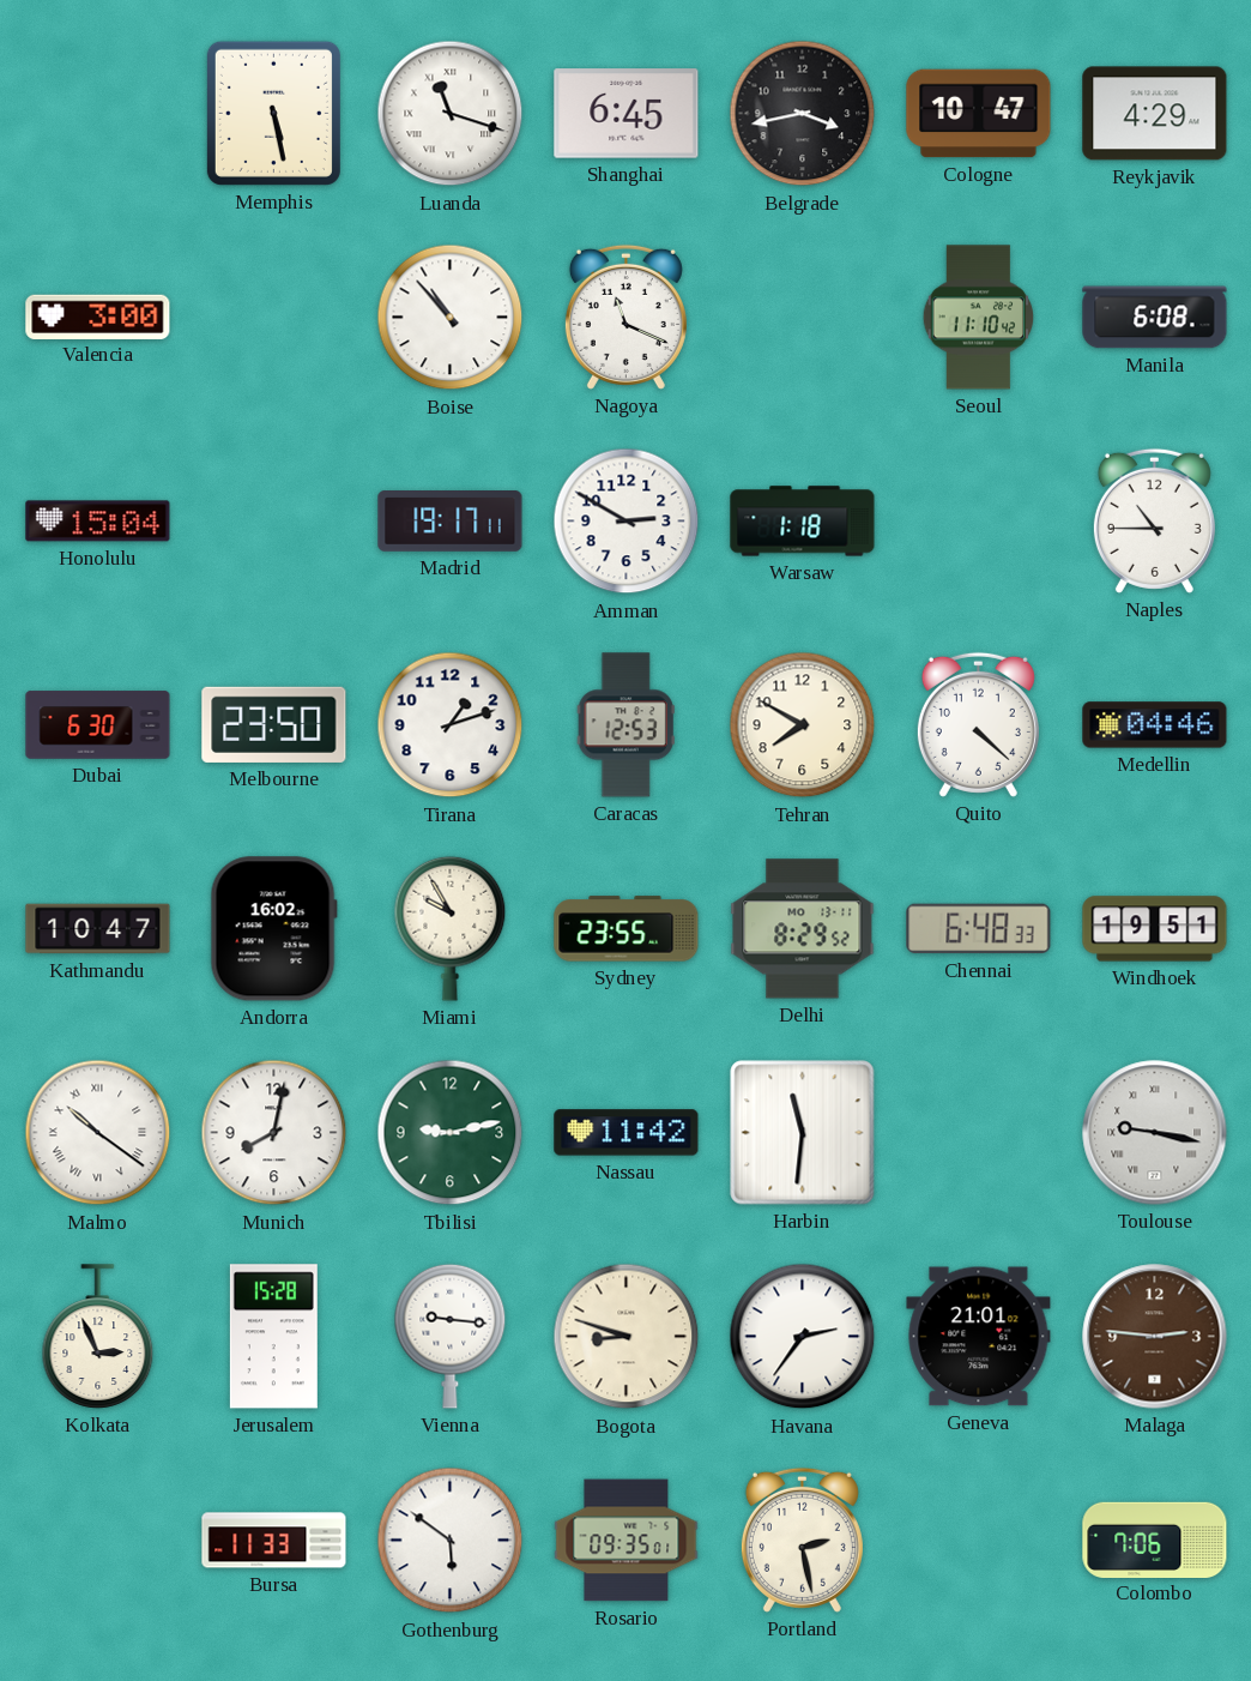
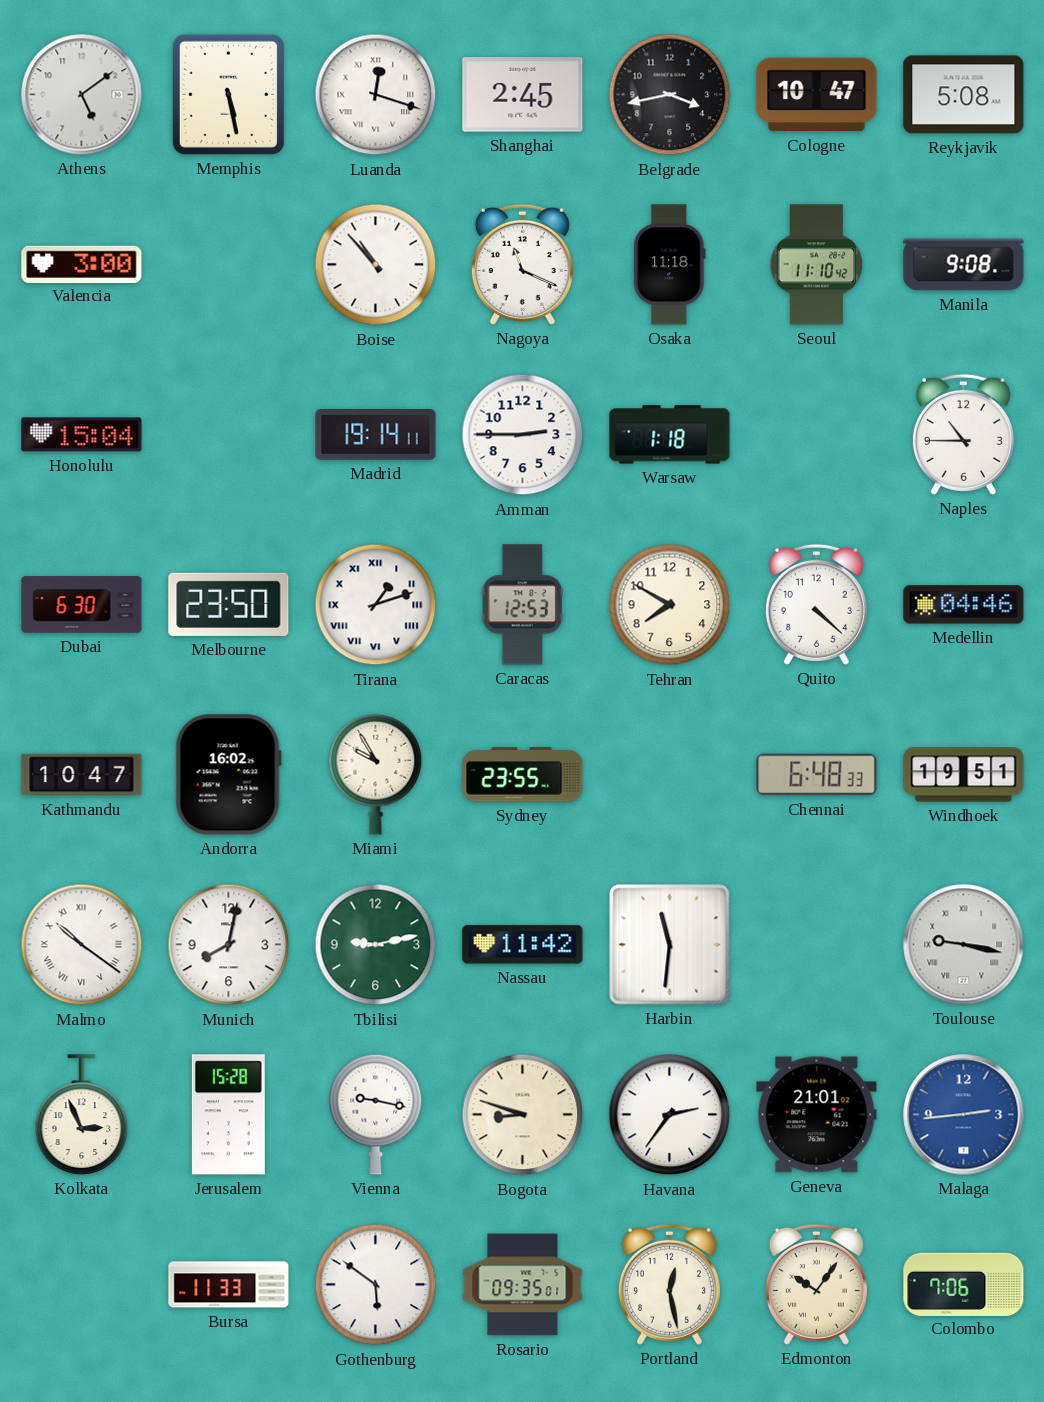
Athens: none -> 5:09
Luanda: 11:18 -> 12:18
Shanghai: 6:45 -> 2:45
Reykjavik: 4:29 -> 5:08
Osaka: none -> 11:18
Manila: 6:08 -> 9:08
Madrid: 19:17 -> 19:14
Amman: 2:50 -> 2:45
Tirana numerals: Arabic -> Roman
Delhi: 8:29 -> none
Vienna: 9:16 -> 9:17
Malaga: 2:46 -> 2:44
Malaga dial: brown -> blue
Portland: 2:28 -> 12:28
Edmonton: none -> 10:06
